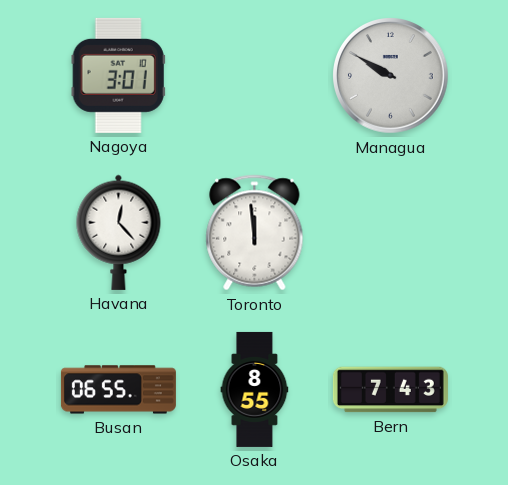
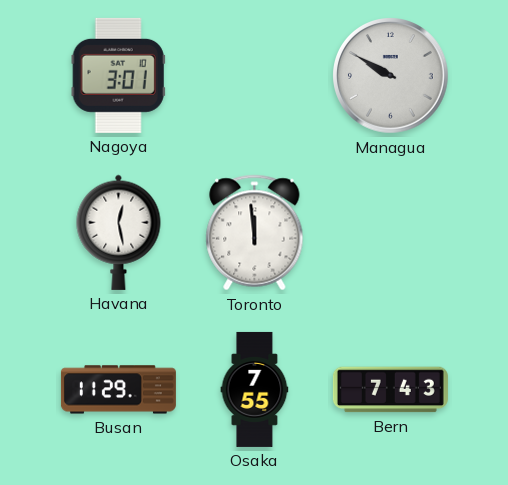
Havana: 12:23 -> 12:28
Busan: 06:55 -> 11:29
Osaka: 8:55 -> 7:55
